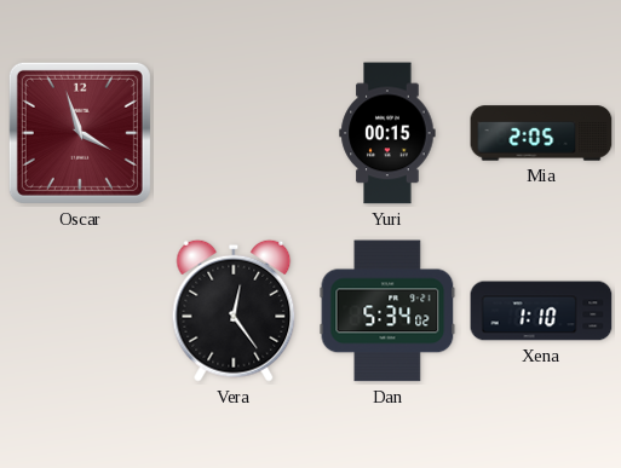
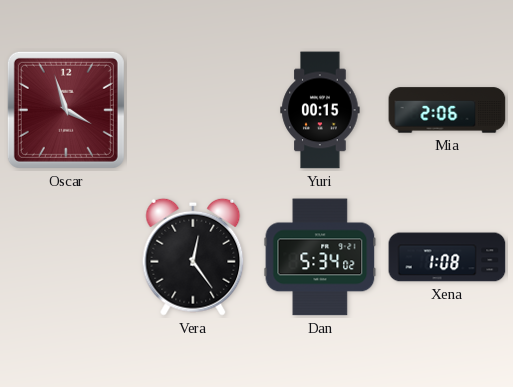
Mia: 2:05 -> 2:06
Xena: 1:10 -> 1:08
